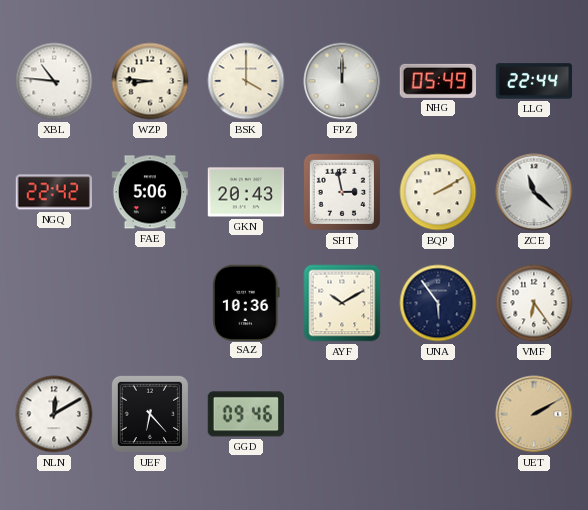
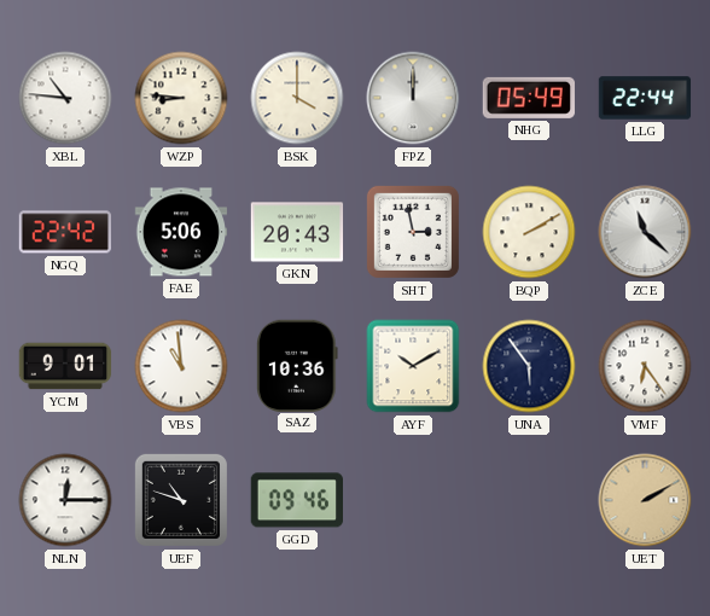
YCM: none -> 9:01
VBS: none -> 10:59
NLN: 12:10 -> 12:15
UEF: 6:23 -> 10:48
